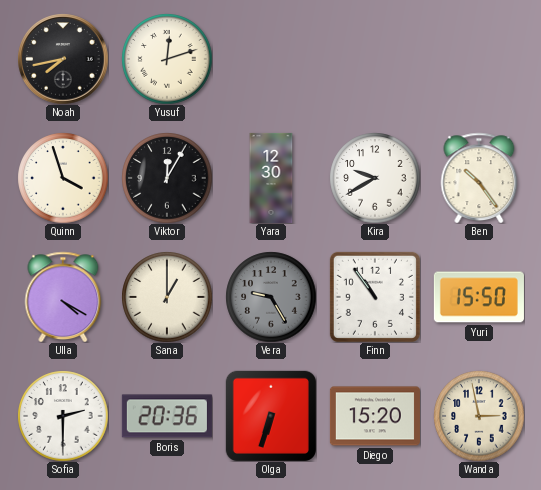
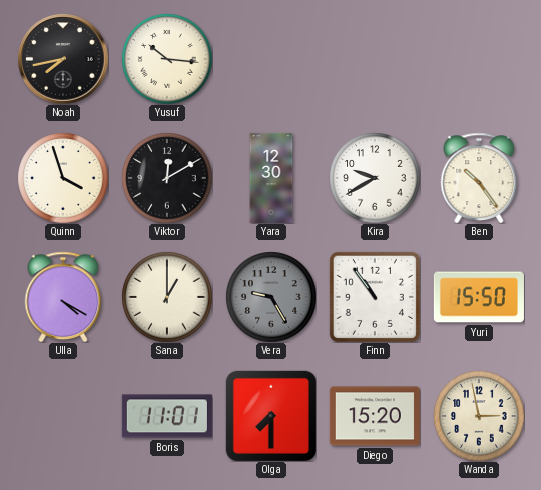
Yusuf: 12:12 -> 10:16
Viktor: 12:05 -> 12:10
Sofia: 2:30 -> none
Boris: 20:36 -> 11:01
Olga: 6:33 -> 7:30
